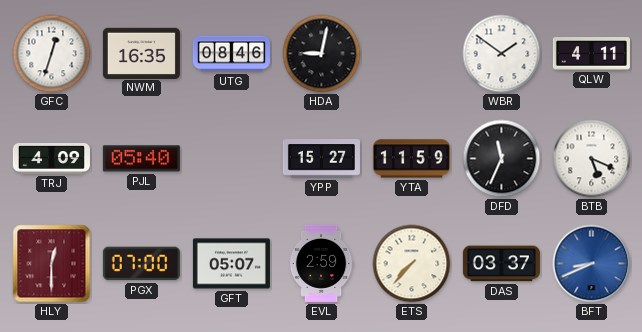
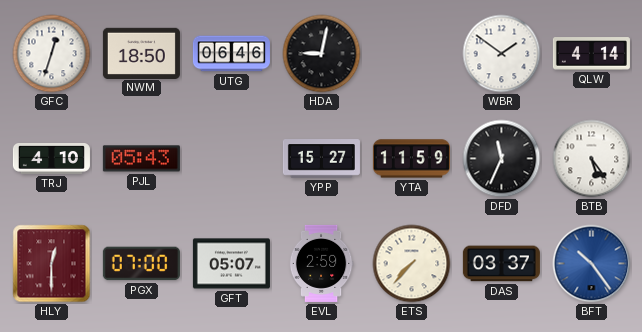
NWM: 16:35 -> 18:50
UTG: 08:46 -> 06:46
QLW: 4:11 -> 4:14
TRJ: 4:09 -> 4:10
PJL: 05:40 -> 05:43
BTB: 5:19 -> 5:24
BFT: 8:41 -> 10:24
